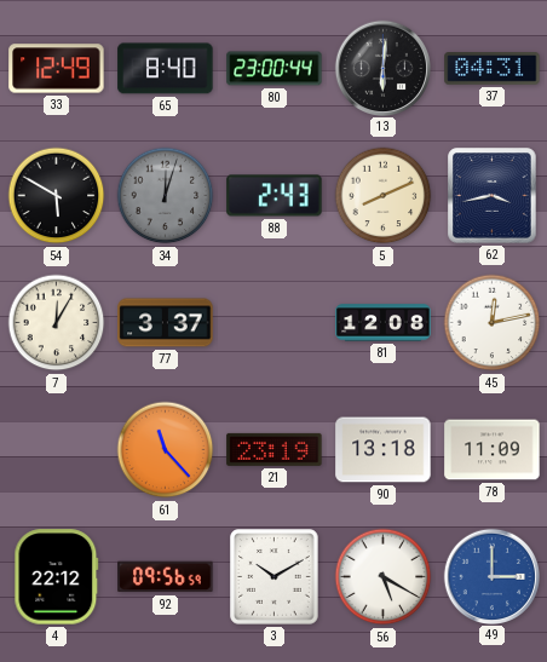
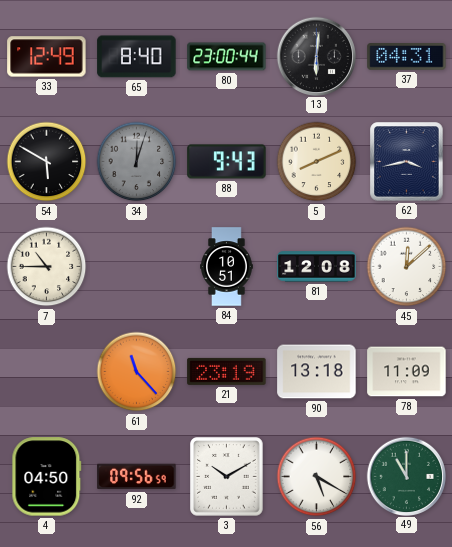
88: 2:43 -> 9:43
7: 12:05 -> 10:45
77: 3:37 -> none
84: none -> 10:51
45: 12:13 -> 12:08
4: 22:12 -> 04:50
49: 3:00 -> 11:00
49 dial: blue -> green
